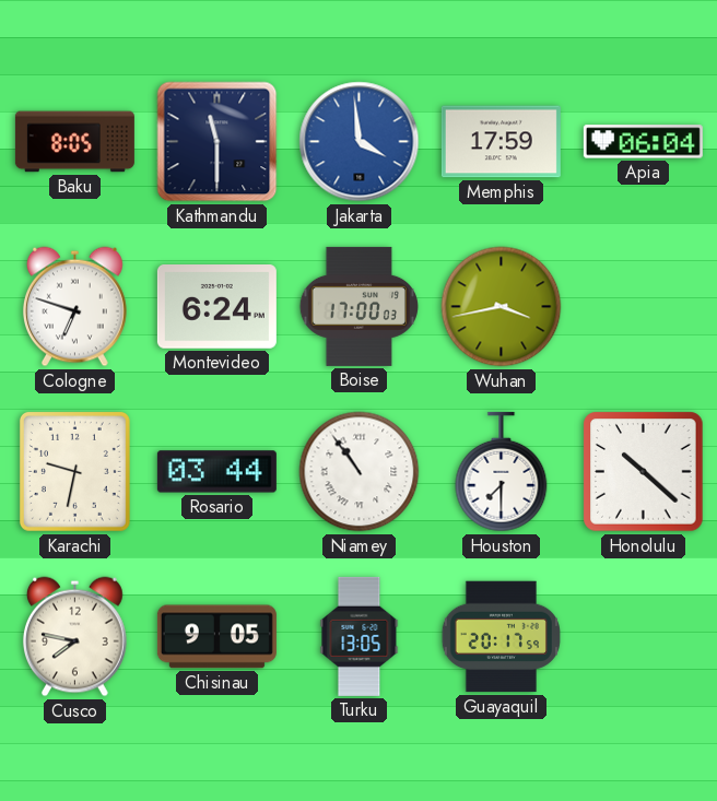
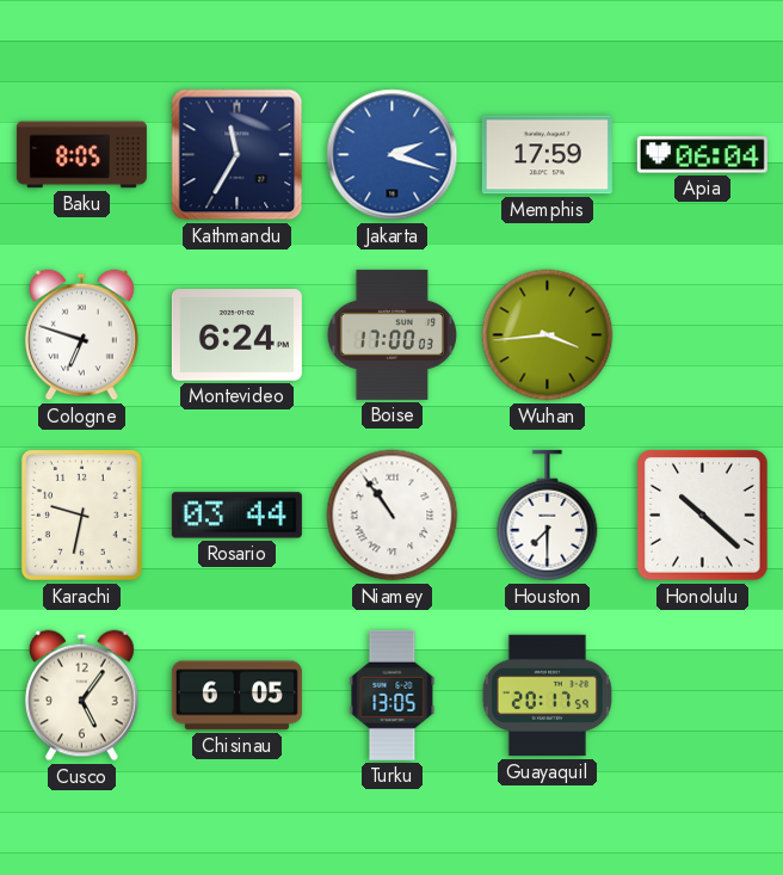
Kathmandu: 11:30 -> 11:35
Jakarta: 3:59 -> 2:18
Wuhan: 3:43 -> 3:44
Cusco: 7:47 -> 5:06
Chisinau: 9:05 -> 6:05
